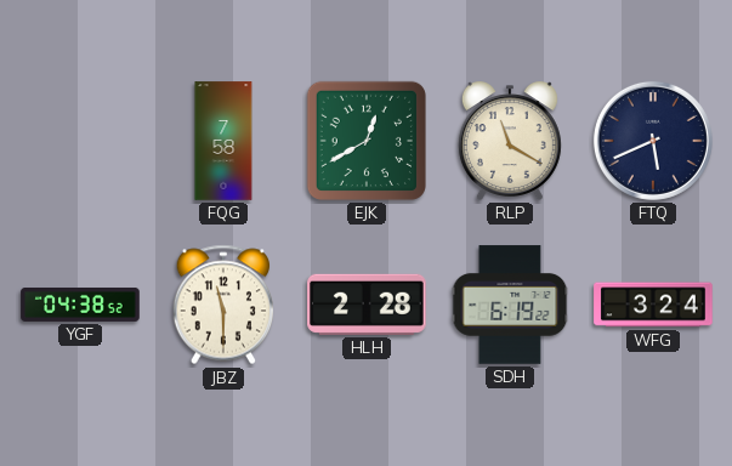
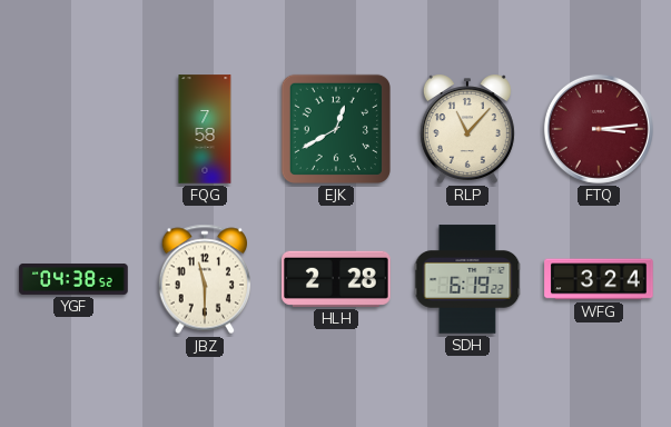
RLP: 11:20 -> 11:07
FTQ: 5:41 -> 3:14
FTQ dial: navy -> burgundy
